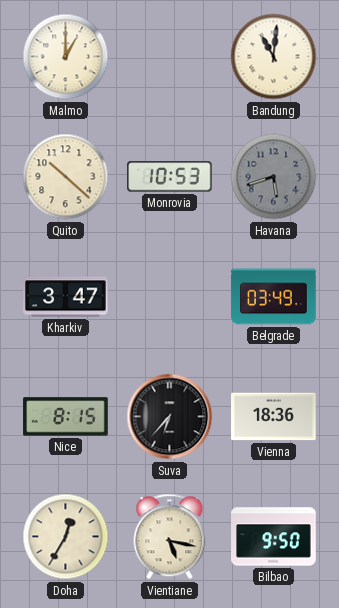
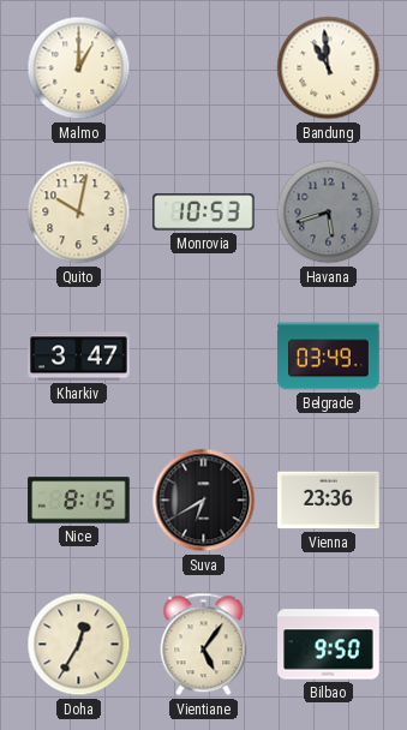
Bandung: 11:01 -> 10:59
Quito: 10:22 -> 10:02
Suva: 6:37 -> 6:40
Vienna: 18:36 -> 23:36
Vientiane: 5:17 -> 5:06
